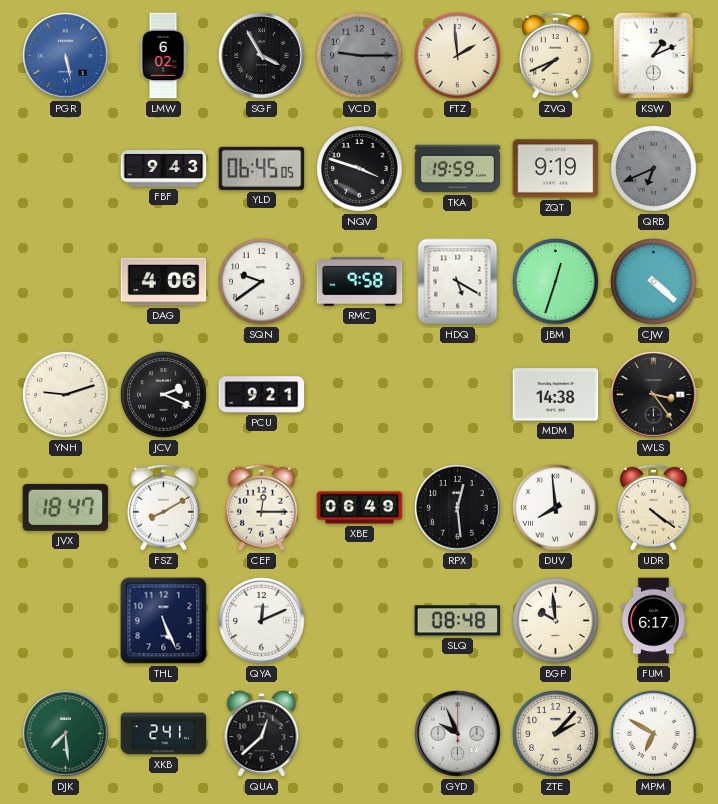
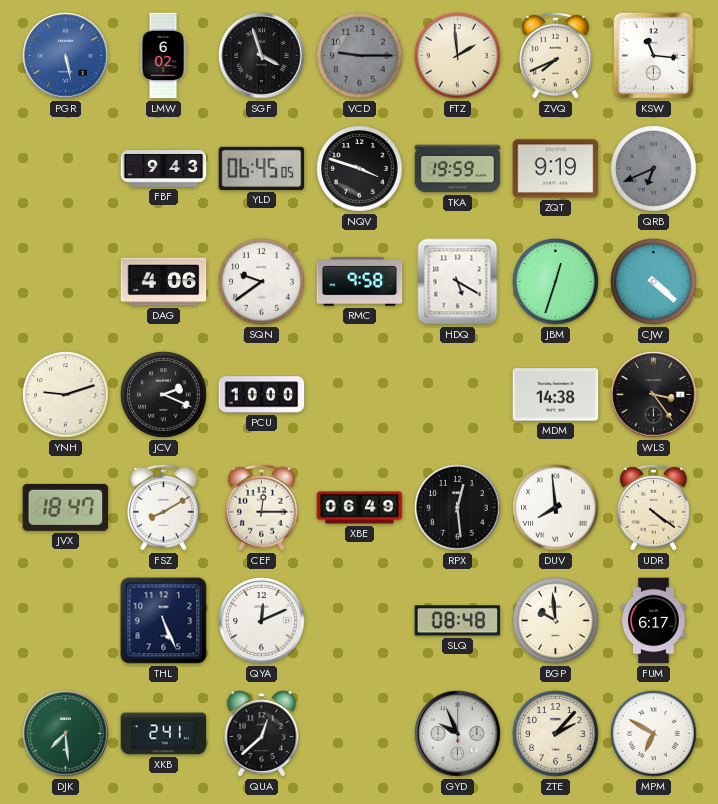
SGF: 3:55 -> 3:57
KSW: 1:11 -> 11:16
PCU: 9:21 -> 10:00
